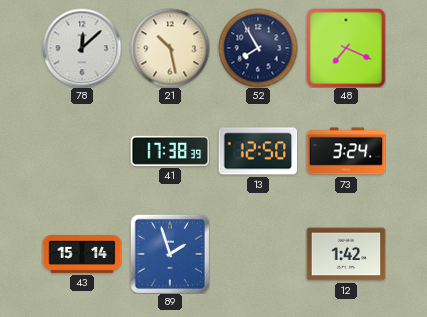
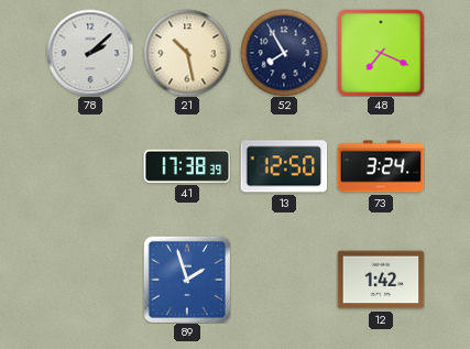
78: 12:08 -> 2:08
43: 15:14 -> none
